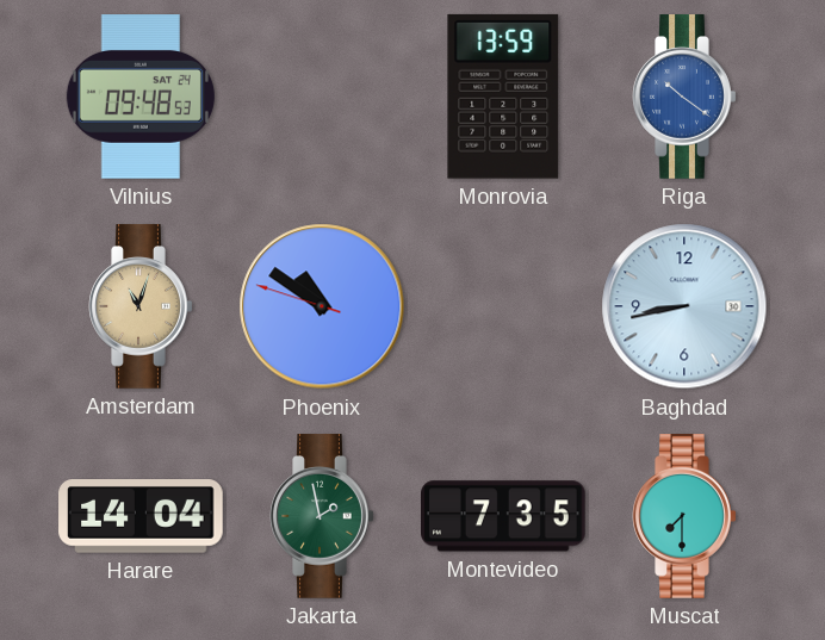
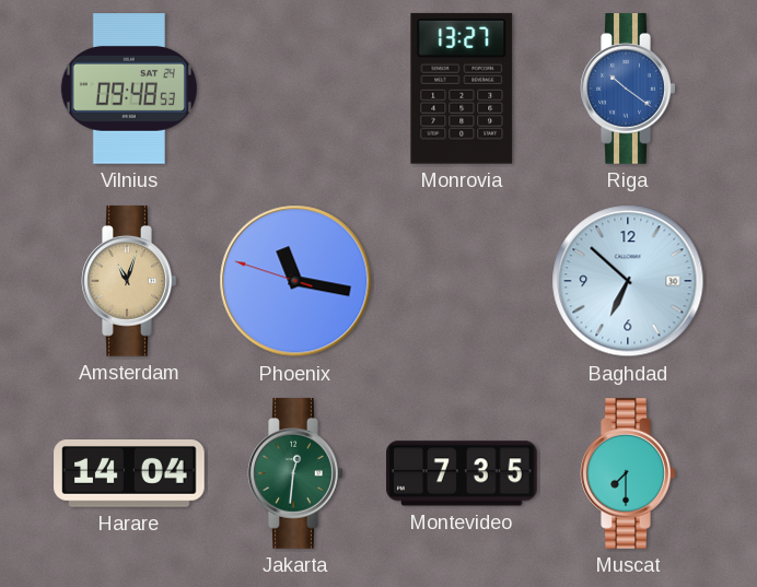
Monrovia: 13:59 -> 13:27
Phoenix: 10:50 -> 11:16
Baghdad: 8:43 -> 6:52
Jakarta: 1:58 -> 12:31
